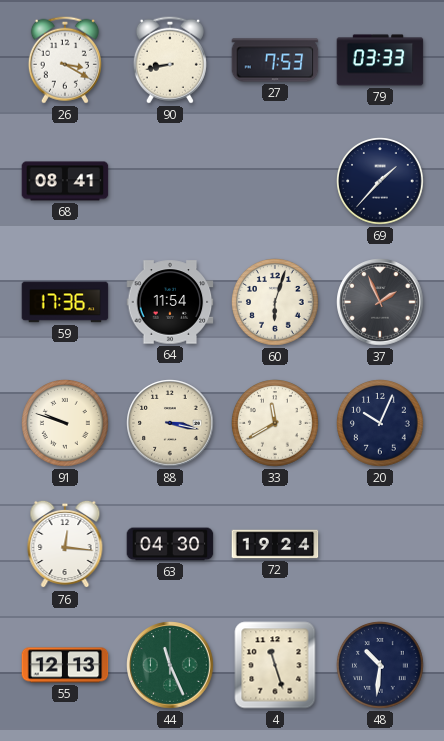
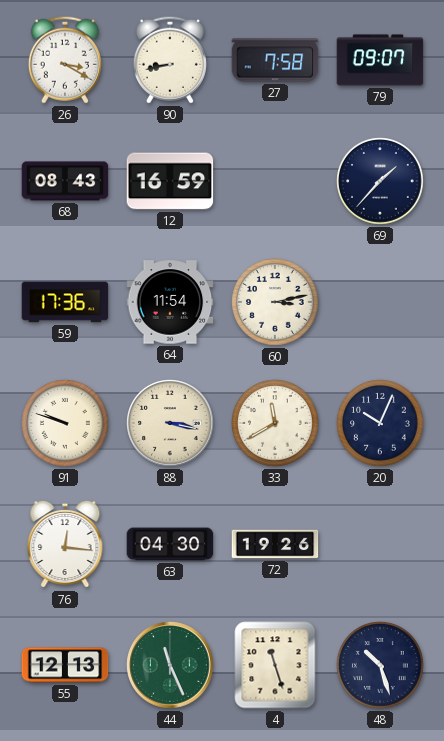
27: 7:53 -> 7:58
79: 03:33 -> 09:07
68: 08:41 -> 08:43
12: none -> 16:59
60: 6:03 -> 3:13
37: 1:56 -> none
72: 19:24 -> 19:26
48: 10:31 -> 10:27
